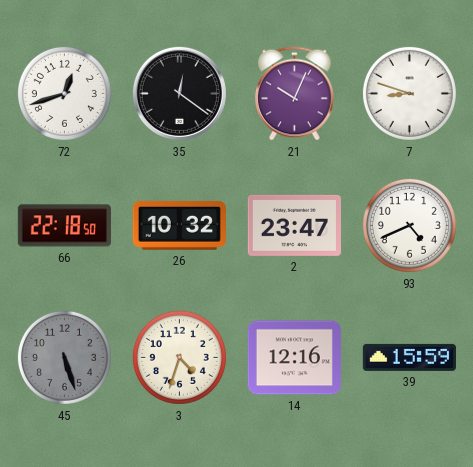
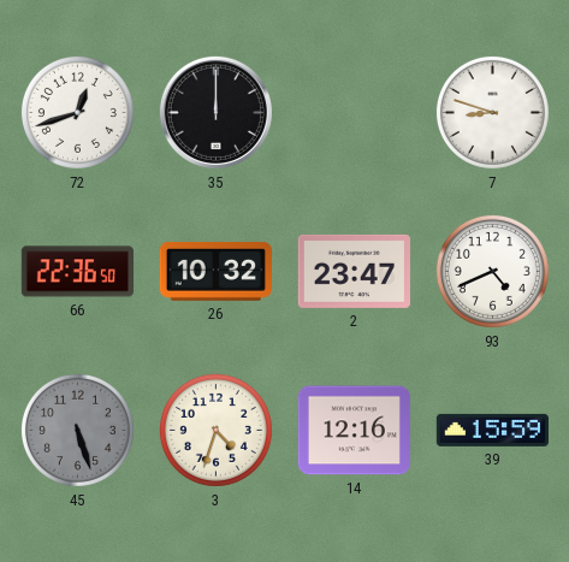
35: 12:21 -> 12:00
21: 10:04 -> none
66: 22:18 -> 22:36
